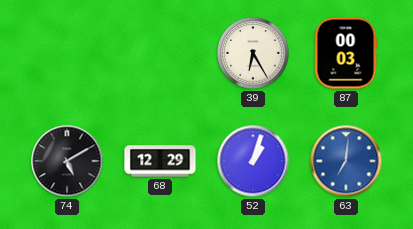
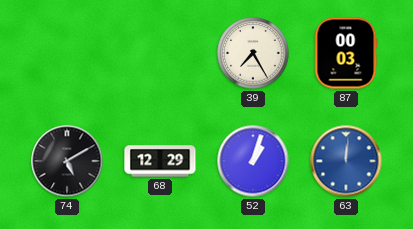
39: 6:25 -> 7:25
63: 7:01 -> 12:01
